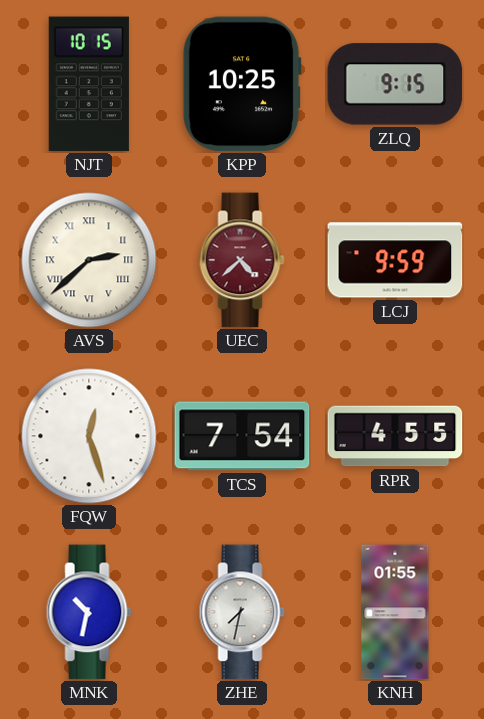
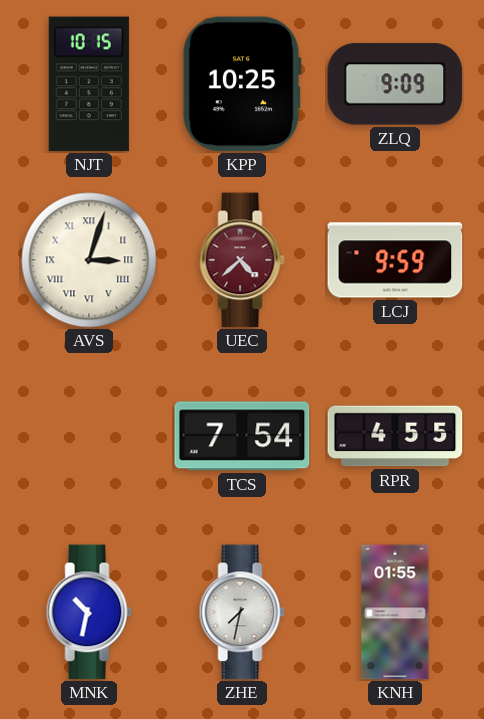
ZLQ: 9:15 -> 9:09
AVS: 2:38 -> 3:03
FQW: 12:27 -> none
